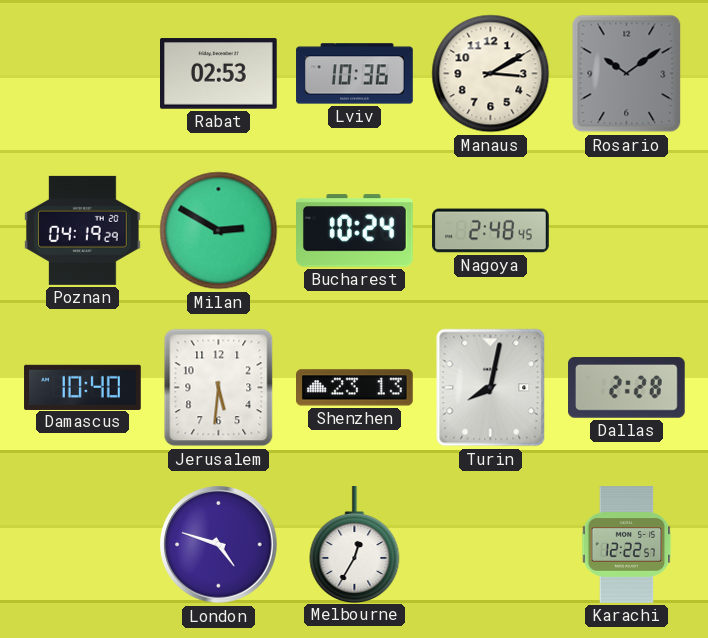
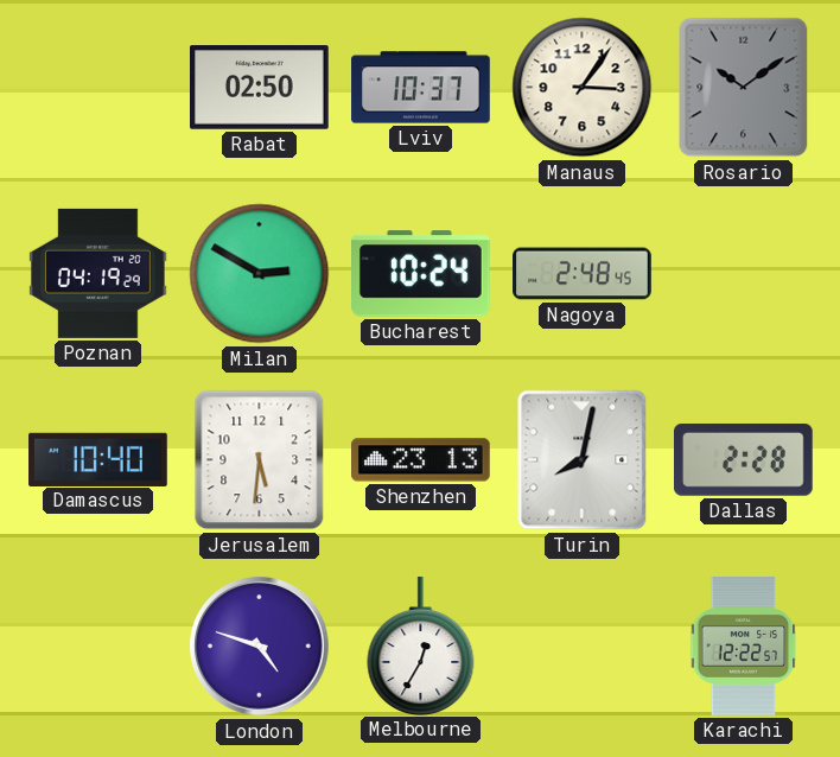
Rabat: 02:53 -> 02:50
Lviv: 10:36 -> 10:37
Manaus: 3:10 -> 3:06
